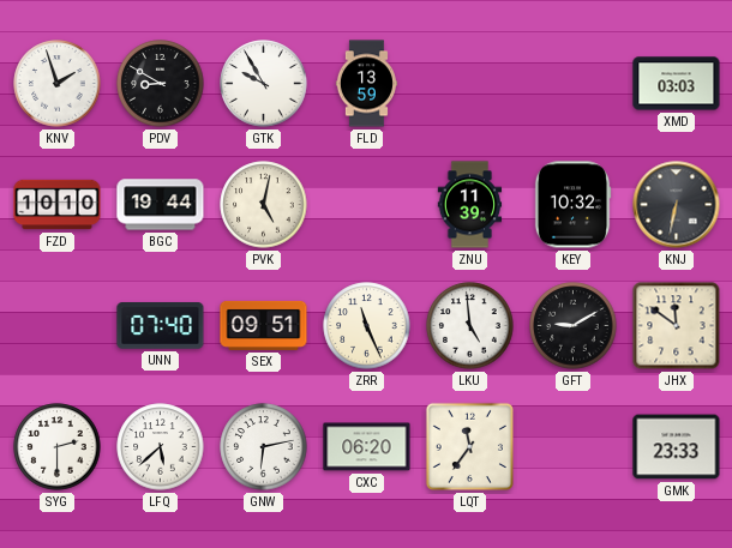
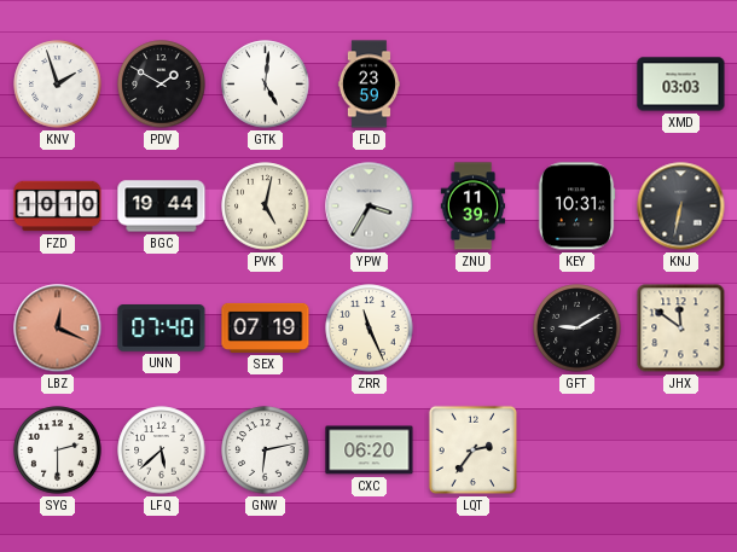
PDV: 8:50 -> 1:50
GTK: 9:55 -> 5:01
FLD: 13:59 -> 23:59
YPW: none -> 3:35
KEY: 10:32 -> 10:31
LBZ: none -> 12:19
SEX: 09:51 -> 07:19
LKU: 4:59 -> none
LQT: 11:36 -> 2:36
GMK: 23:33 -> none
